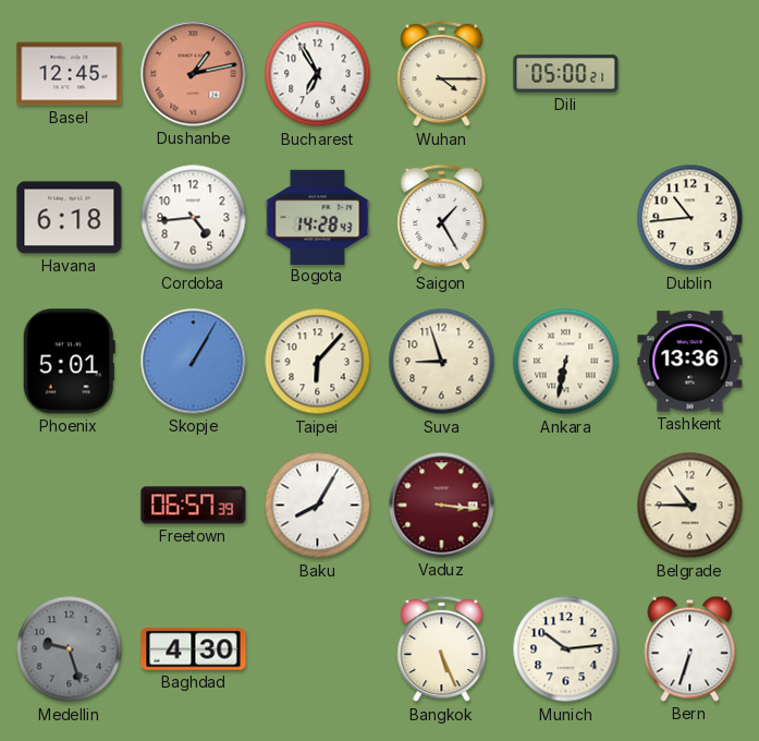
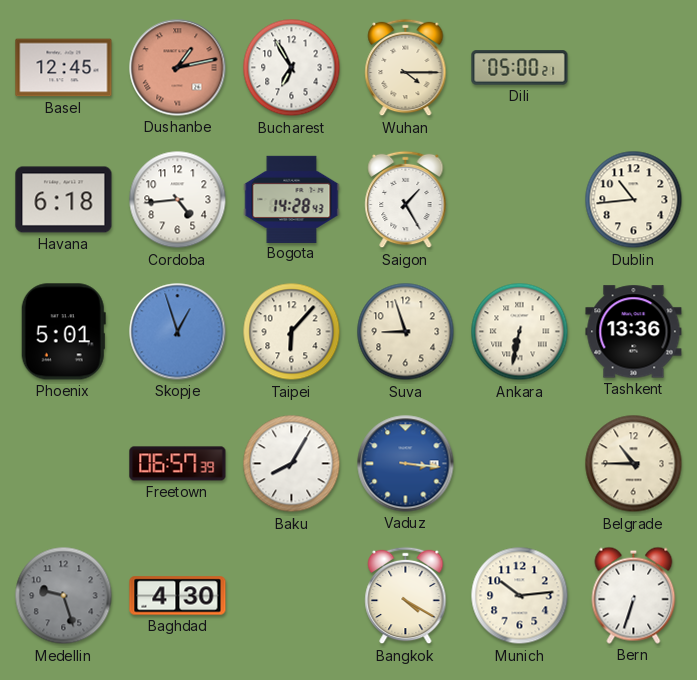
Skopje: 1:05 -> 12:57
Vaduz dial: burgundy -> blue
Bangkok: 5:26 -> 4:20
